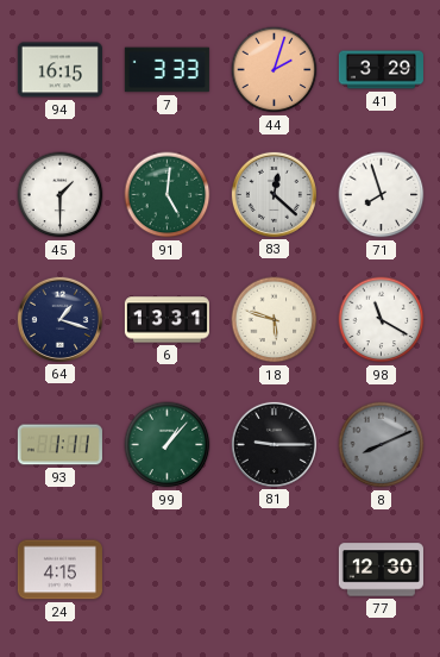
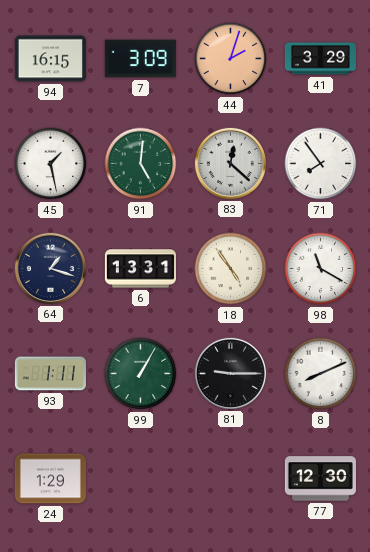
7: 3:33 -> 3:09
45: 1:30 -> 1:28
71: 7:57 -> 7:54
18: 5:48 -> 4:54
99: 1:07 -> 1:05
8 dial: grey -> white
24: 4:15 -> 1:29
